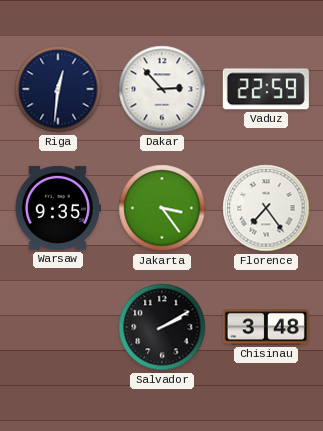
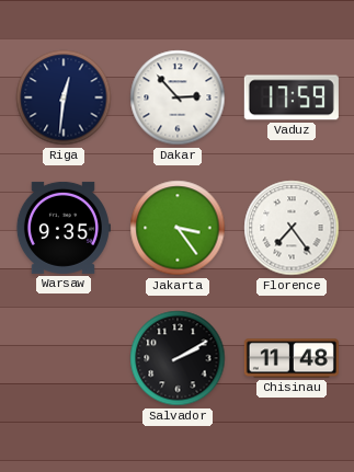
Vaduz: 22:59 -> 17:59
Chisinau: 3:48 -> 11:48
